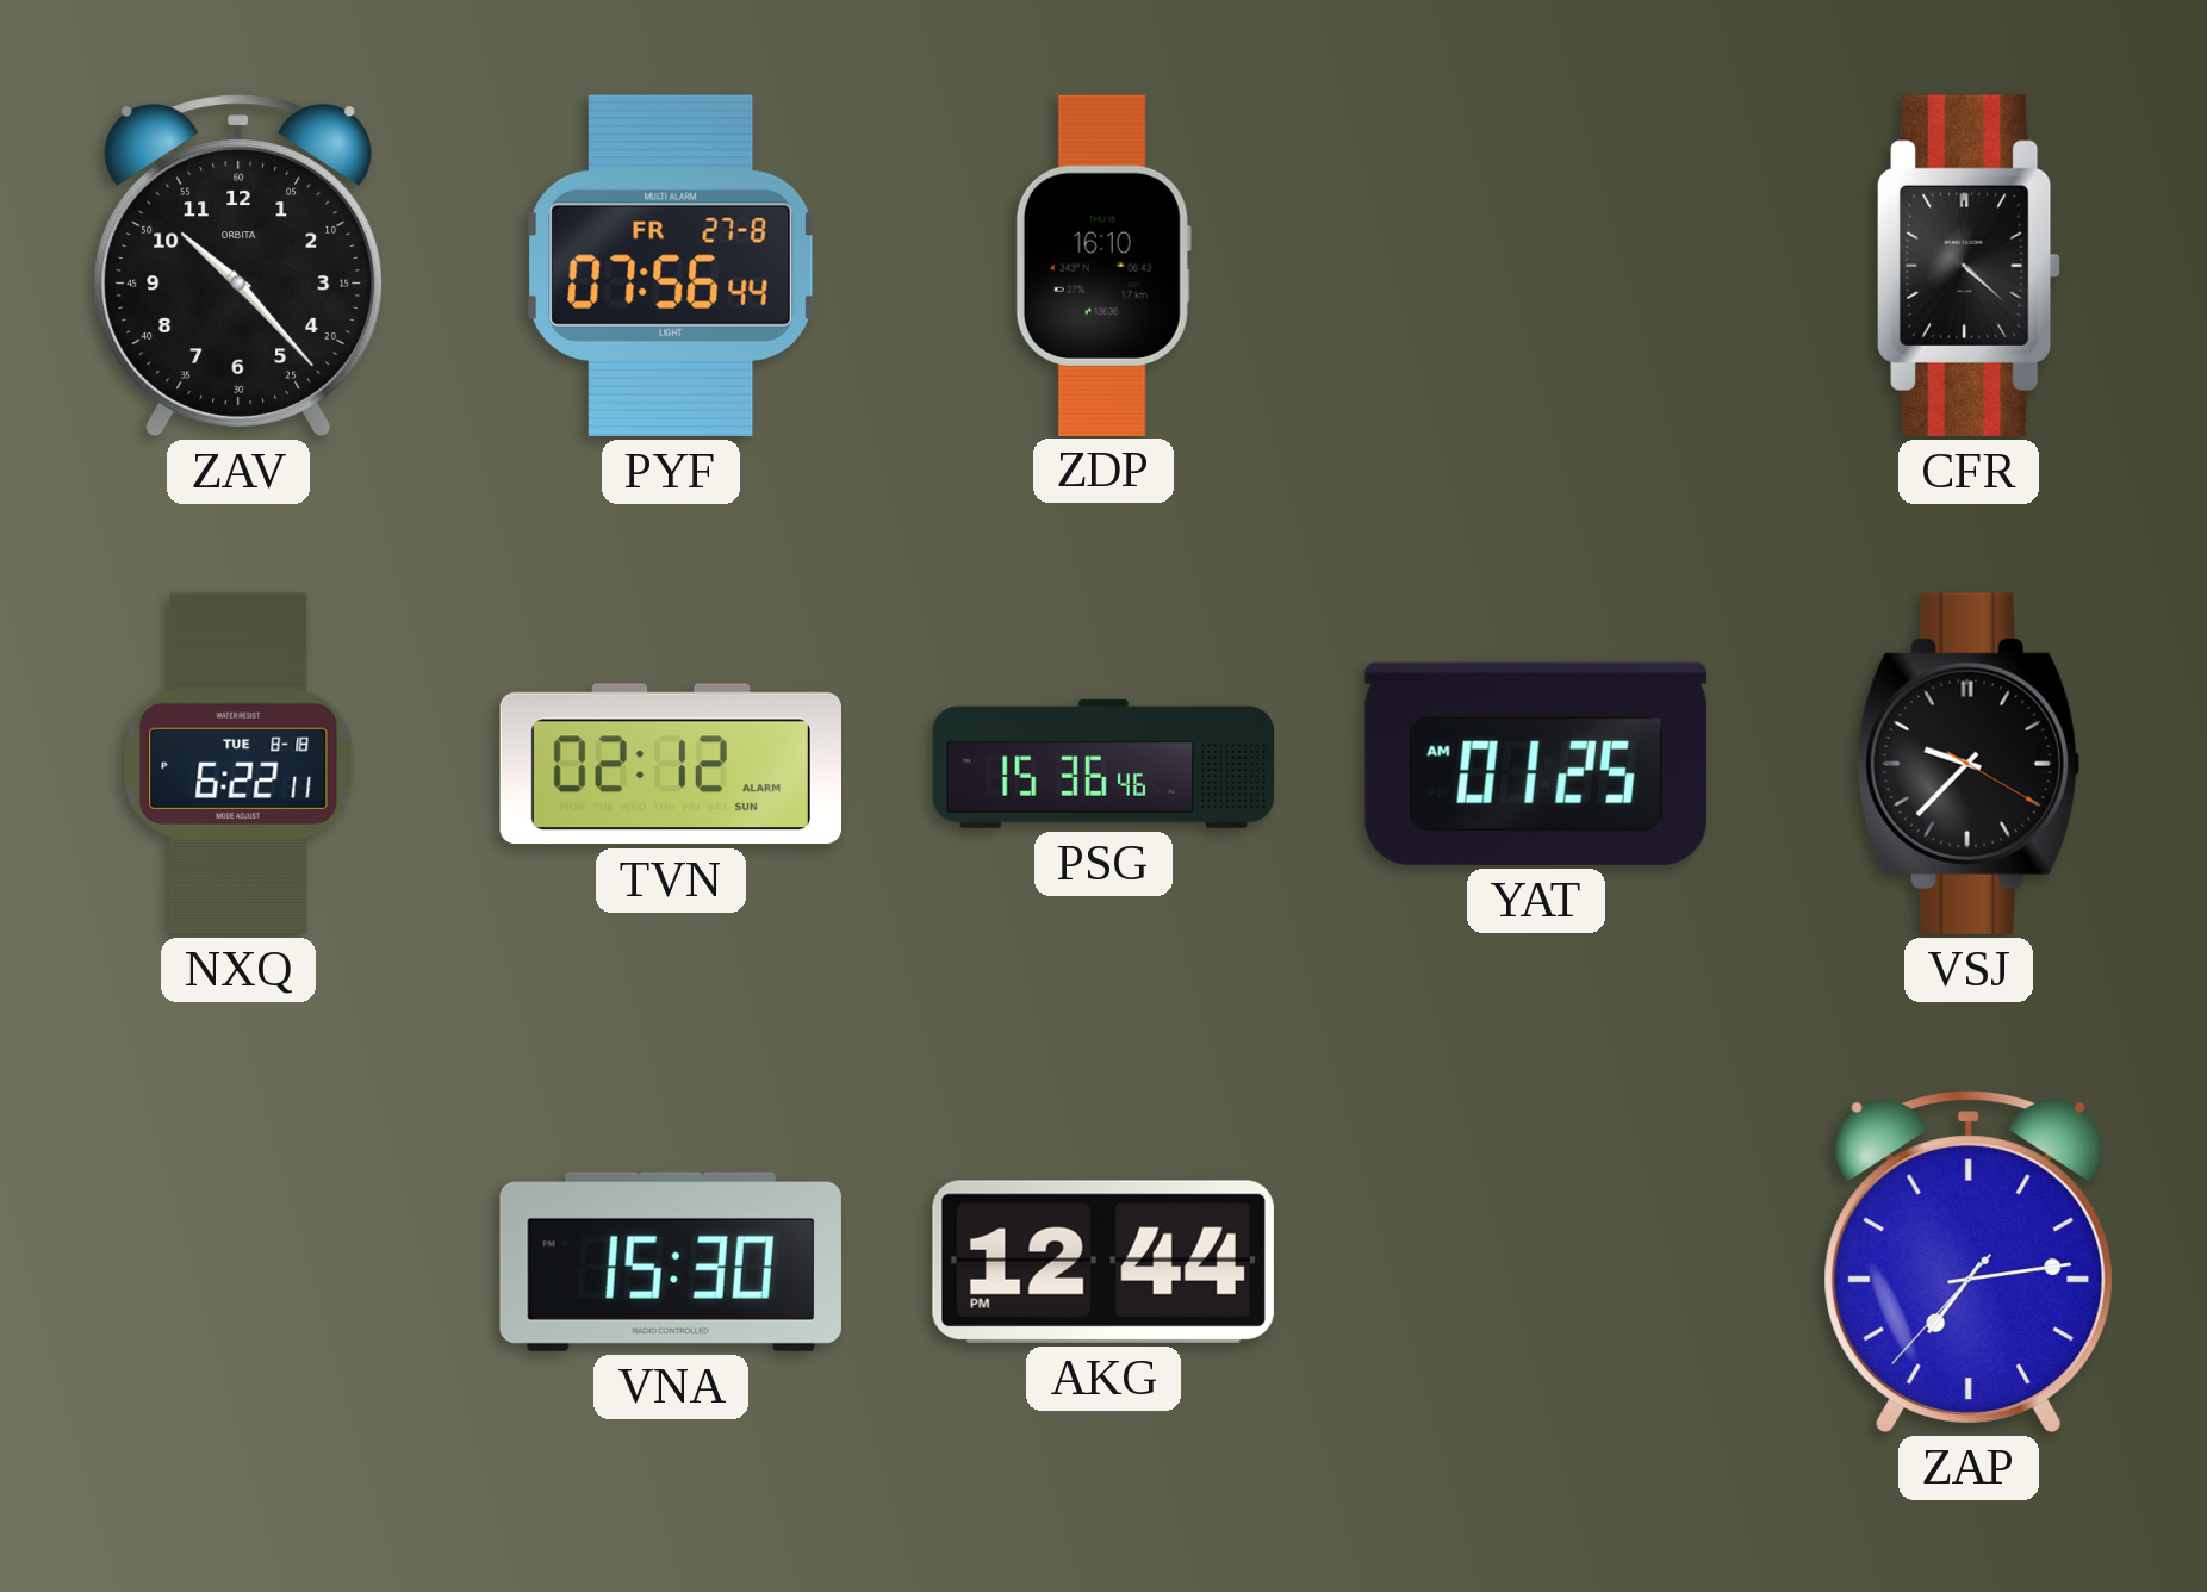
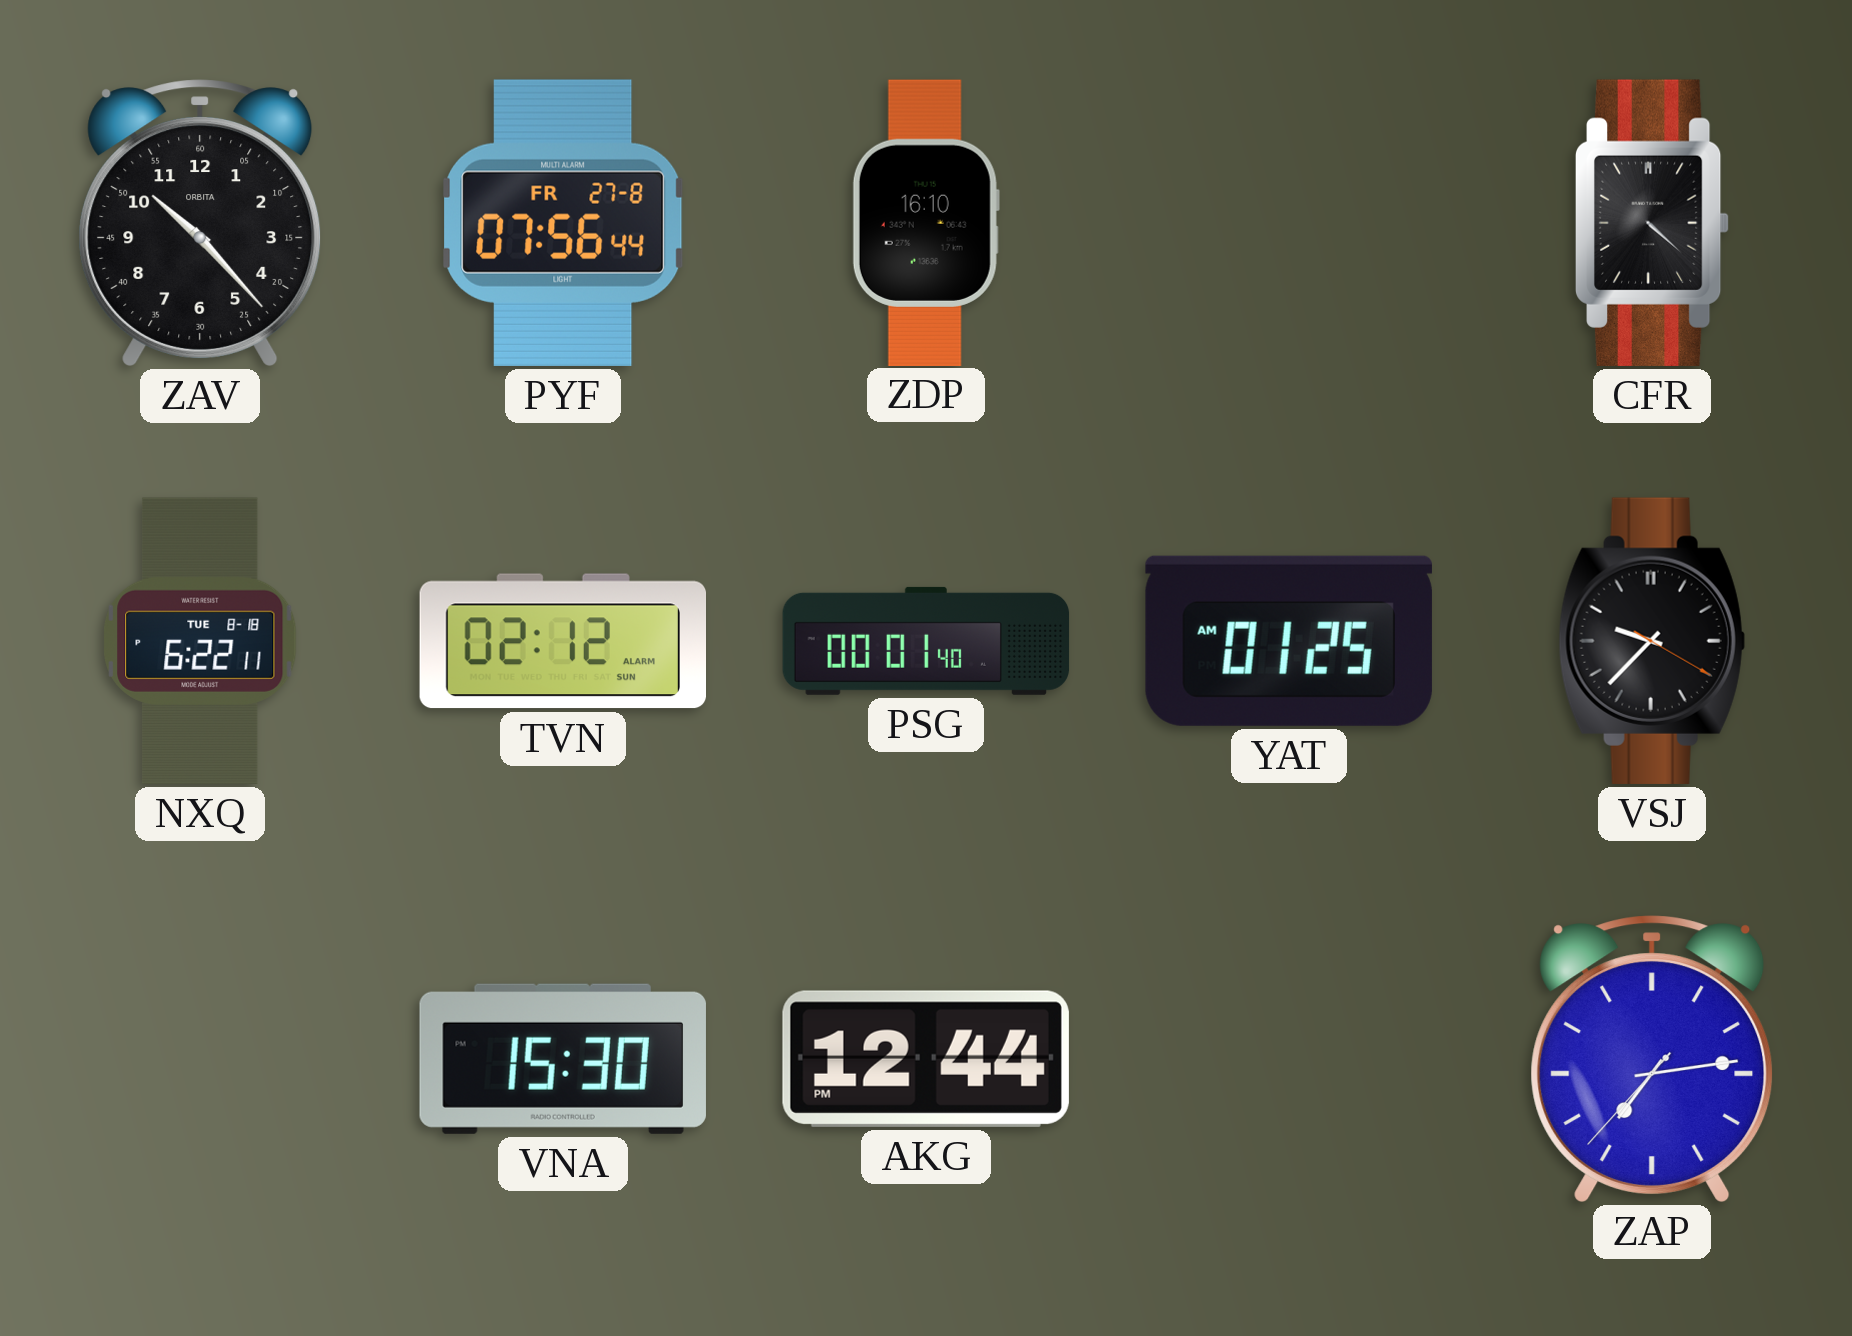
PSG: 15:36 -> 00:01
